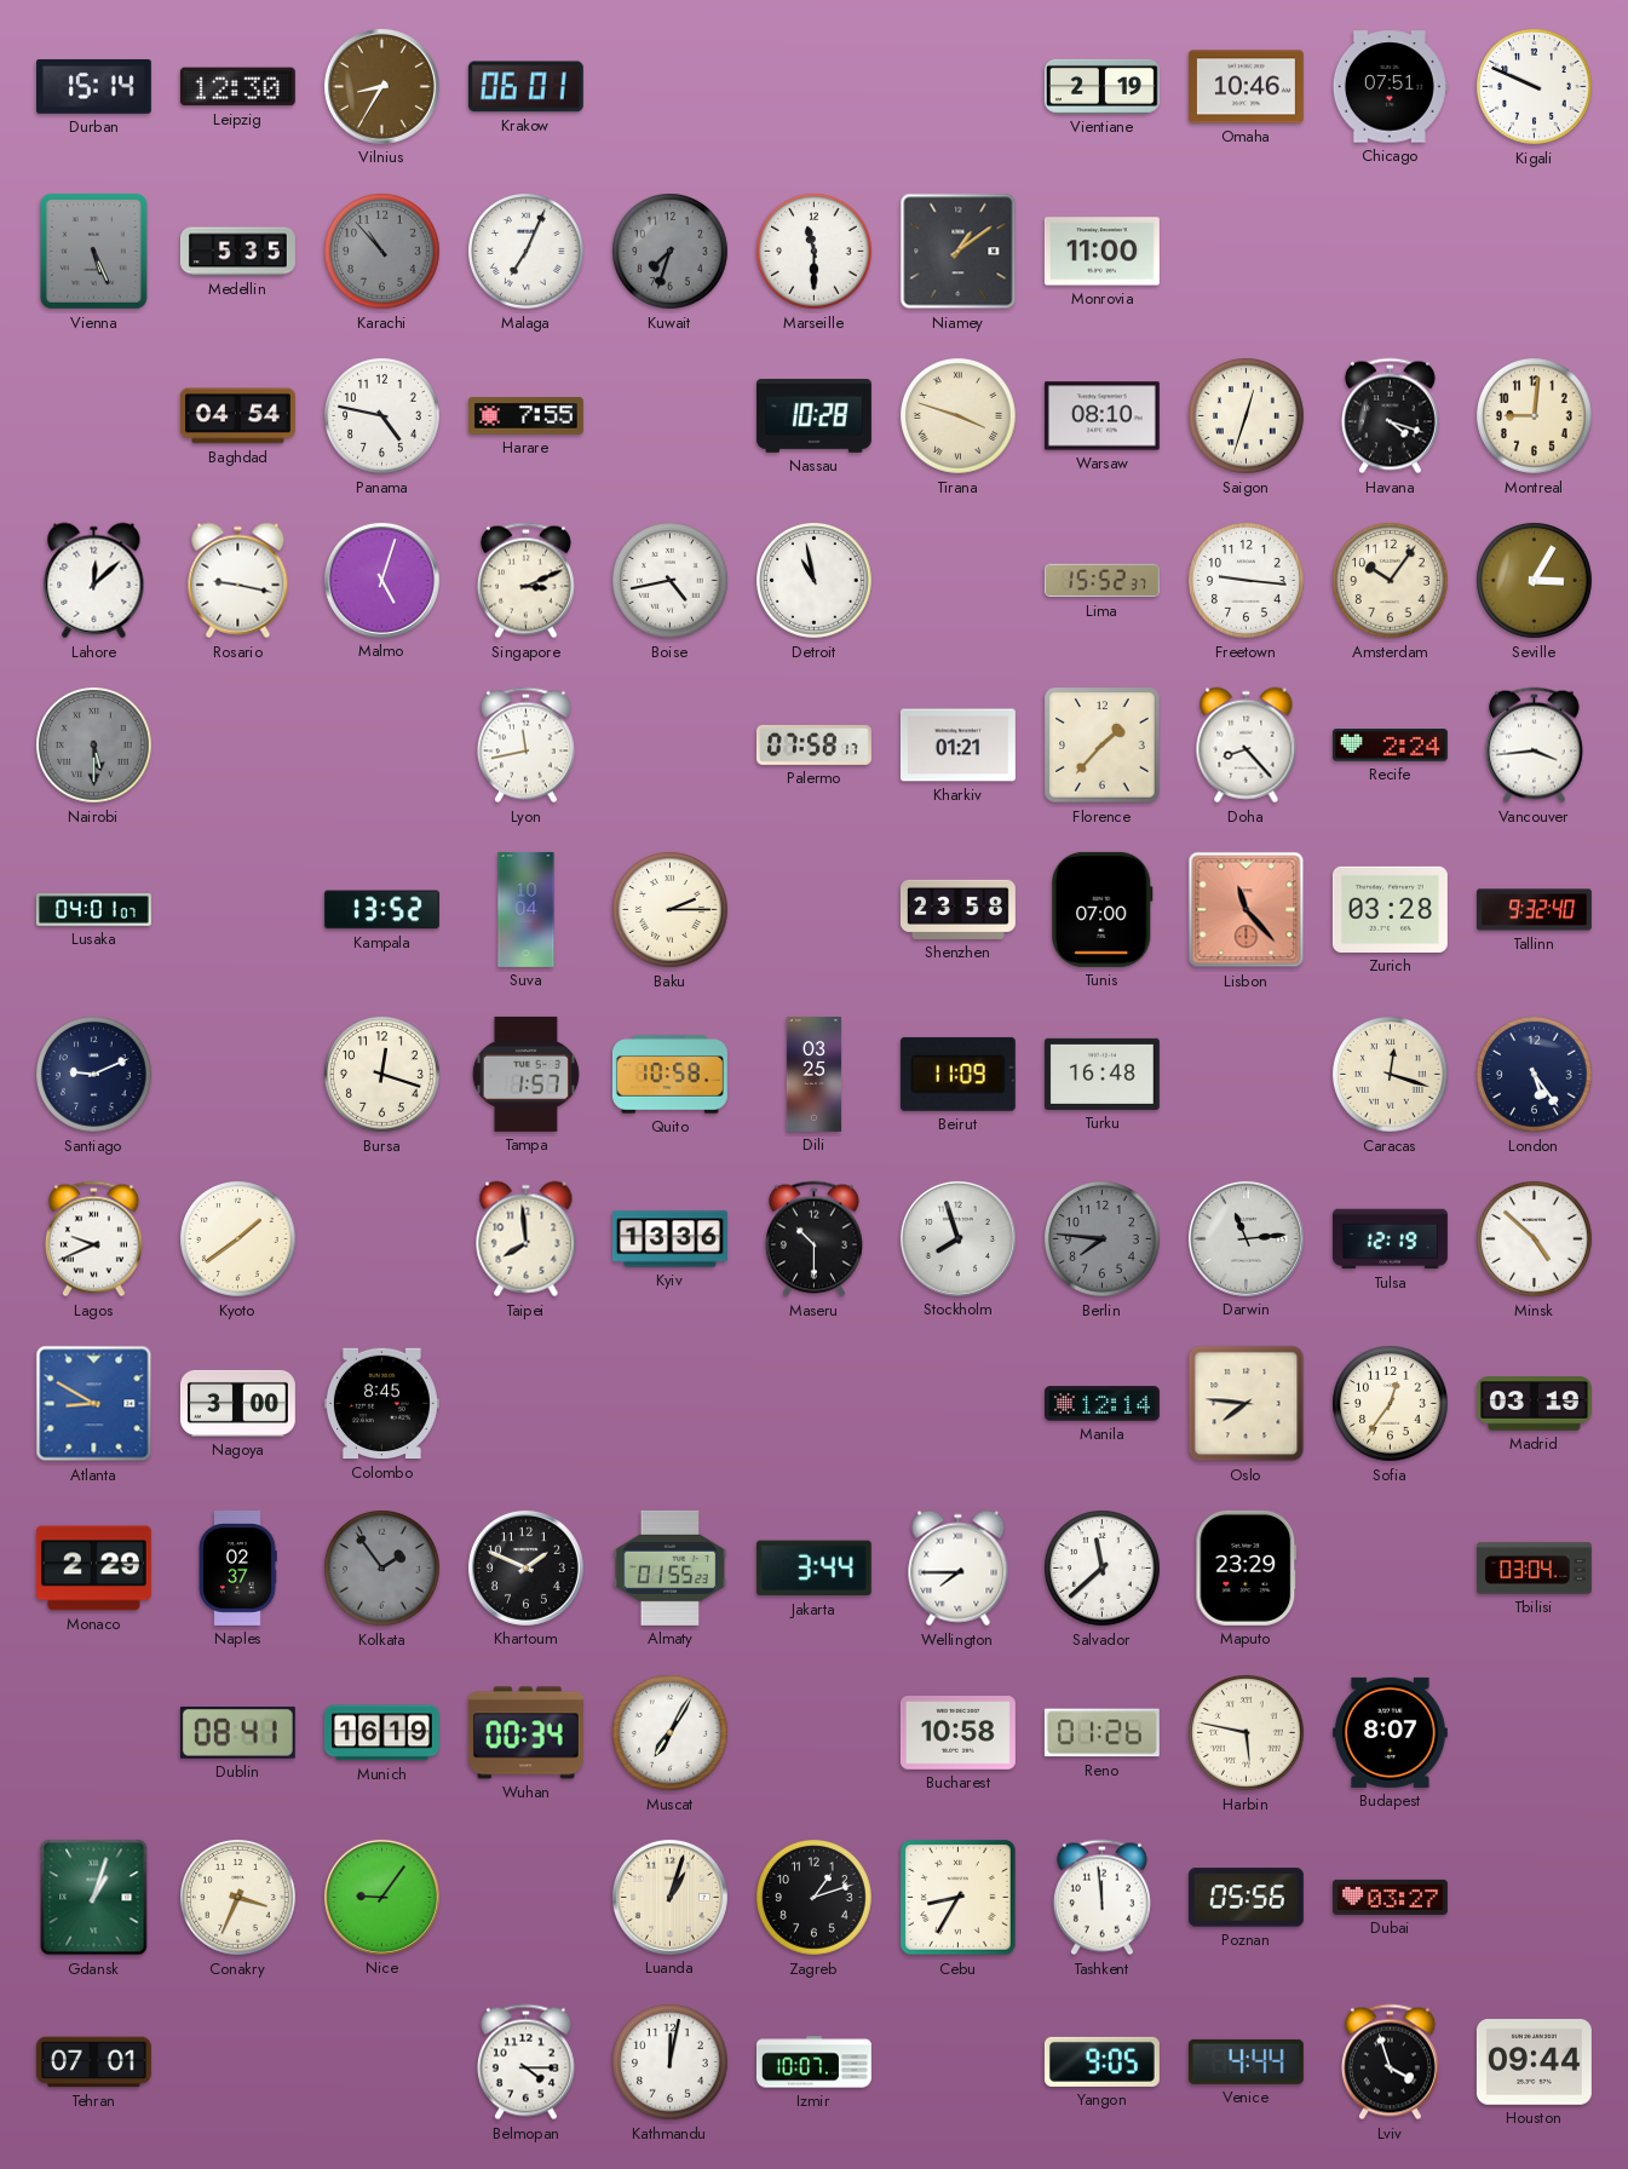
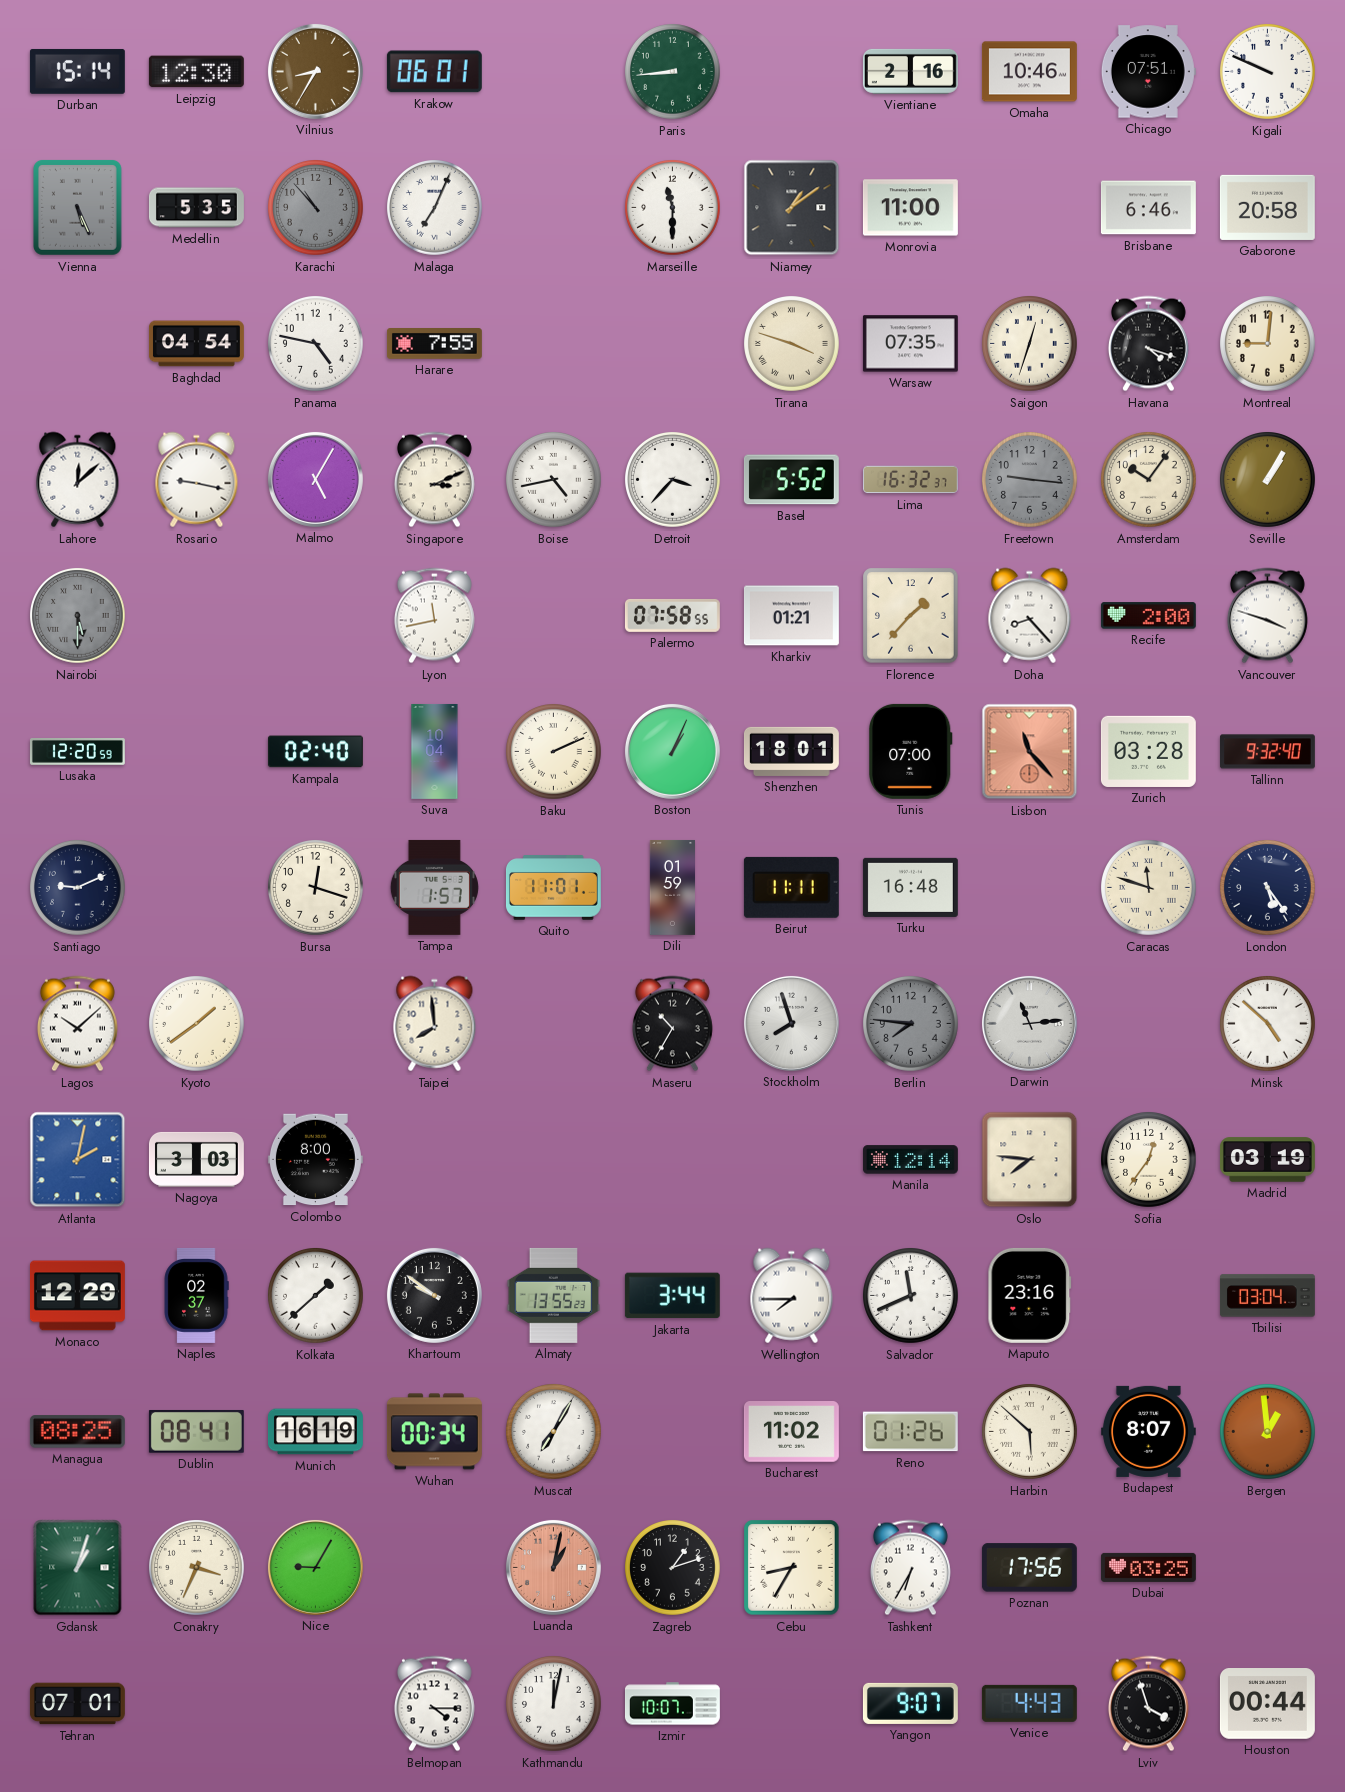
Paris: none -> 8:44
Vientiane: 2:19 -> 2:16
Kuwait: 7:33 -> none
Brisbane: none -> 6:46
Gaborone: none -> 20:58
Nassau: 10:28 -> none
Warsaw: 08:10 -> 07:35
Malmo: 5:03 -> 5:05
Detroit: 10:58 -> 3:37
Basel: none -> 5:52
Lima: 15:52 -> 16:32
Freetown dial: white -> grey
Seville: 3:05 -> 1:05
Palermo: 07:58:17 -> 07:58:55
Recife: 2:24 -> 2:00
Vancouver: 3:44 -> 3:48
Lusaka: 04:01 -> 12:20
Kampala: 13:52 -> 02:40
Baku: 2:15 -> 2:11
Boston: none -> 1:04
Shenzhen: 23:58 -> 18:01
Quito: 10:58 -> 11:01
Dili: 03:25 -> 01:59
Beirut: 11:09 -> 11:11
Caracas: 12:18 -> 11:48
Lagos: 9:41 -> 10:08
Kyiv: 13:36 -> none
Maseru: 10:30 -> 10:35
Tulsa: 12:19 -> none
Atlanta: 8:50 -> 2:02
Nagoya: 3:00 -> 3:03
Colombo: 8:45 -> 8:00
Monaco: 2:29 -> 12:29
Kolkata: 1:54 -> 1:38
Kolkata dial: grey -> white
Khartoum: 1:49 -> 9:51
Almaty: 01:55 -> 13:55
Salvador: 11:38 -> 11:41
Maputo: 23:29 -> 23:16
Managua: none -> 08:25
Bucharest: 10:58 -> 11:02
Harbin: 5:47 -> 5:52
Bergen: none -> 12:59
Nice: 9:06 -> 9:05
Luanda: 1:03 -> 1:02
Luanda dial: cream -> salmon
Tashkent: 11:59 -> 6:35
Poznan: 05:56 -> 17:56
Dubai: 03:27 -> 03:25
Yangon: 9:05 -> 9:07
Venice: 4:44 -> 4:43
Houston: 09:44 -> 00:44
